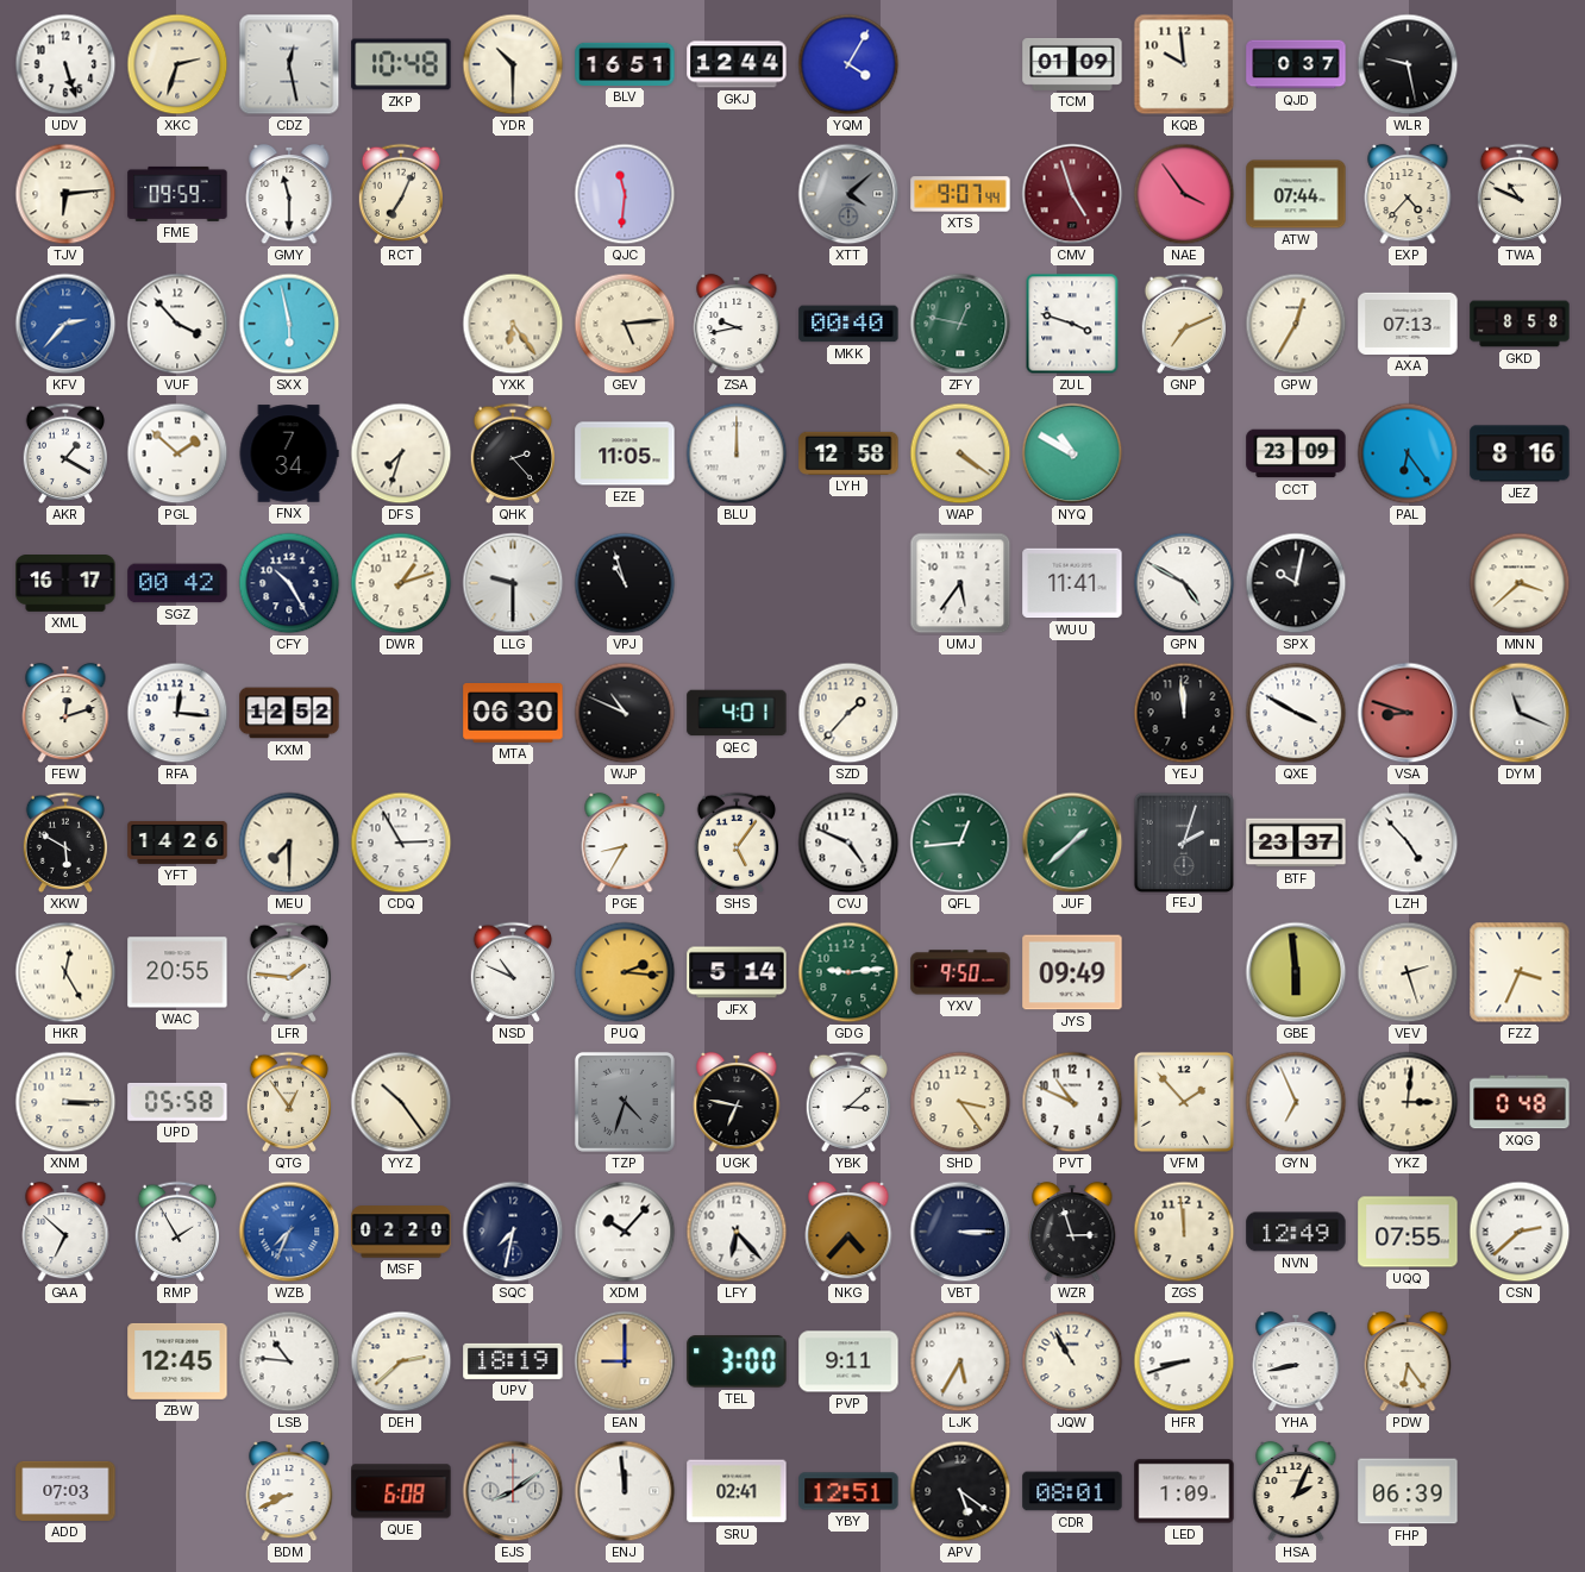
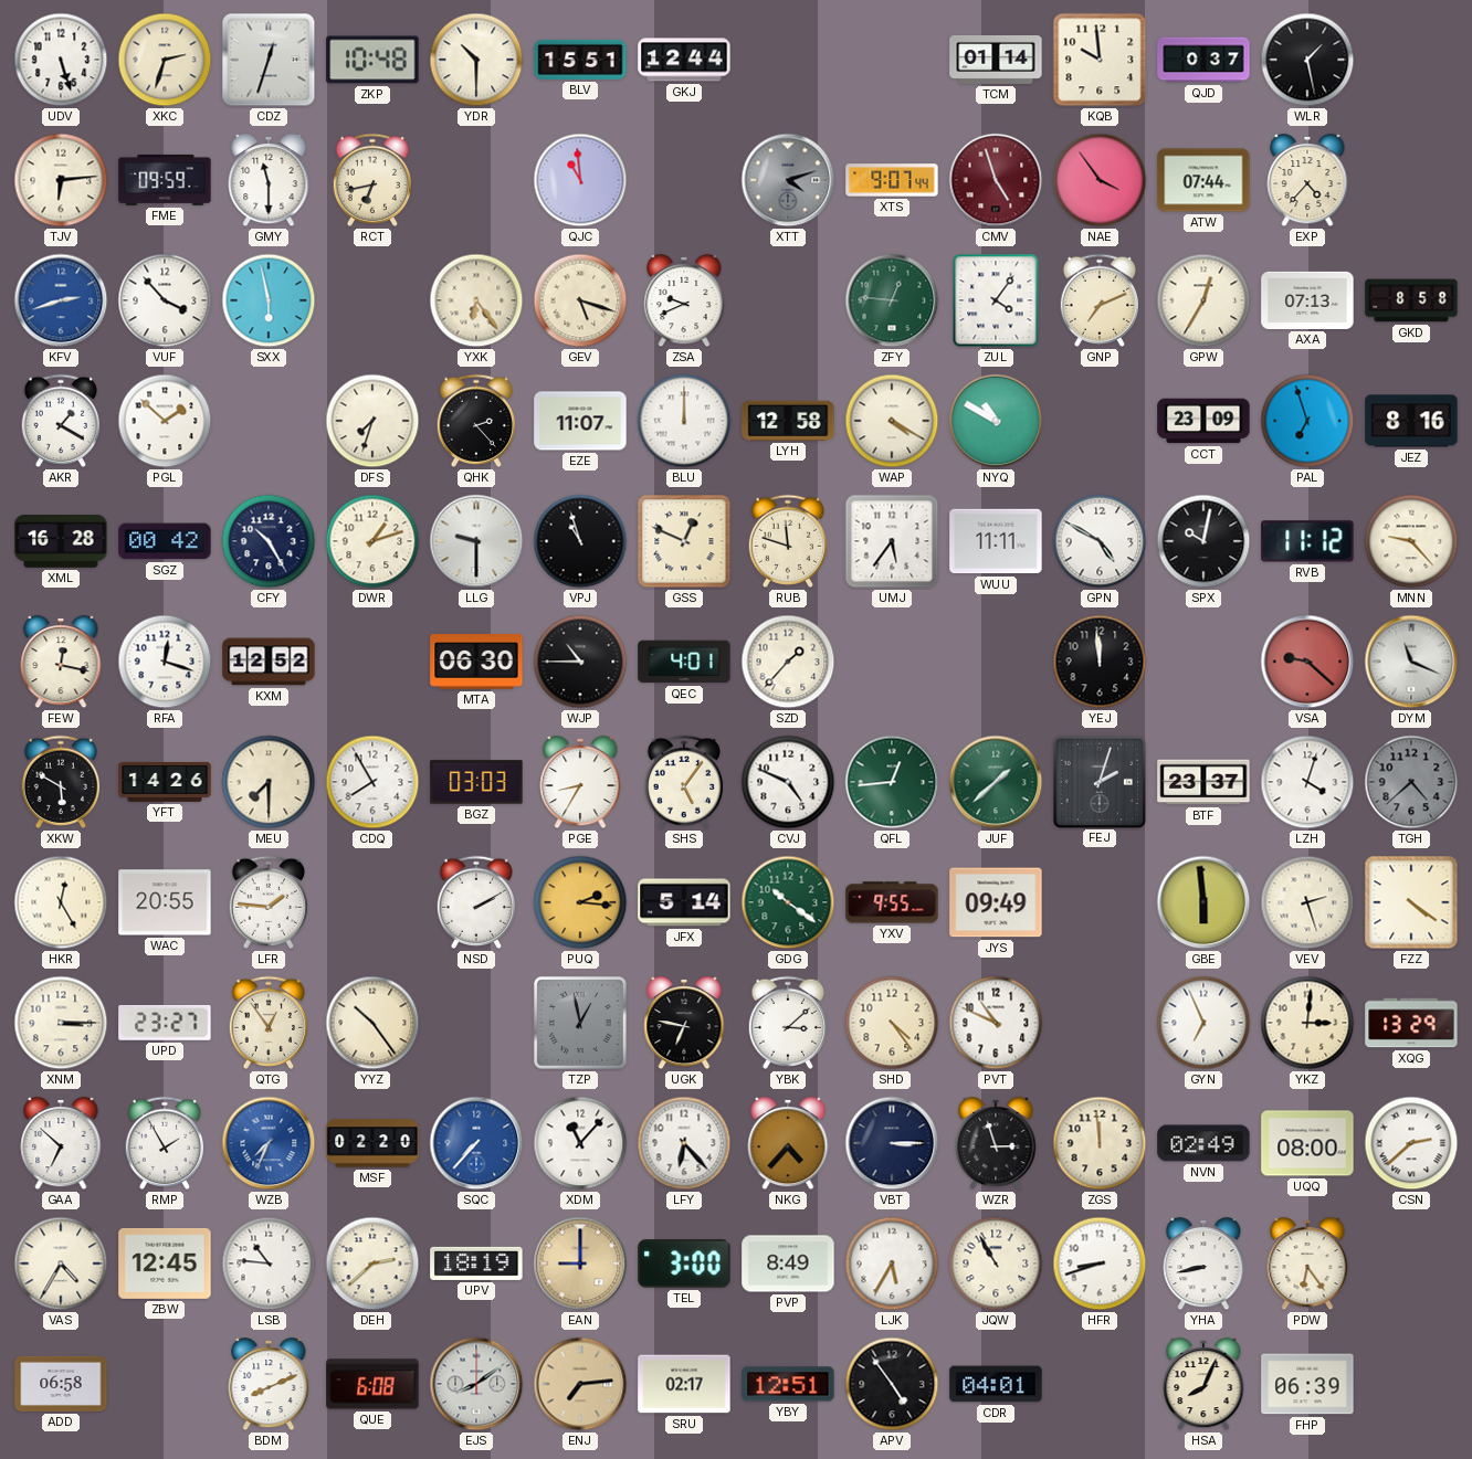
CDZ: 12:28 -> 12:33
BLV: 16:51 -> 15:51
YQM: 4:05 -> none
TCM: 01:09 -> 01:14
WLR: 9:28 -> 1:28
RCT: 7:04 -> 6:43
QJC: 11:31 -> 10:59
XTT: 4:08 -> 4:12
TWA: 10:49 -> none
KFV: 2:37 -> 2:42
GEV: 5:14 -> 5:18
ZSA: 9:43 -> 9:41
MKK: 00:40 -> none
ZFY: 12:47 -> 12:46
ZUL: 3:48 -> 4:06
FNX: 7:34 -> none
EZE: 11:05 -> 11:07
WAP: 4:21 -> 4:20
PAL: 6:24 -> 6:57
XML: 16:17 -> 16:28
GSS: none -> 12:49
RUB: none -> 11:48
WUU: 11:41 -> 11:11
RVB: none -> 11:12
MNN: 3:38 -> 9:23
FEW: 12:12 -> 12:17
RFA: 12:16 -> 12:18
WJP: 10:49 -> 10:45
QXE: 3:50 -> none
VSA: 8:48 -> 9:22
CDQ: 2:55 -> 7:55
BGZ: none -> 03:03
LZH: 4:53 -> 4:03
TGH: none -> 4:38
NSD: 10:49 -> 2:10
GDG: 9:14 -> 10:21
YXV: 9:50 -> 9:55
FZZ: 3:34 -> 4:21
UPD: 05:58 -> 23:27
TZP: 4:33 -> 12:58
SHD: 3:24 -> 4:24
VFM: 1:53 -> none
XQG: 0:48 -> 13:29
SQC: 7:32 -> 7:37
SQC dial: navy -> blue
XDM: 10:07 -> 11:07
NVN: 12:49 -> 02:49
UQQ: 07:55 -> 08:00
VAS: none -> 4:35
PVP: 9:11 -> 8:49
ADD: 07:03 -> 06:58
BDM: 8:41 -> 8:11
ENJ: 11:59 -> 7:14
ENJ dial: white -> champagne
SRU: 02:41 -> 02:17
APV: 5:21 -> 4:54
CDR: 08:01 -> 04:01
LED: 1:09 -> none
HSA: 2:04 -> 8:04
